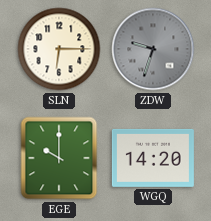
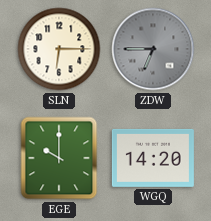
ZDW: 9:33 -> 6:45
